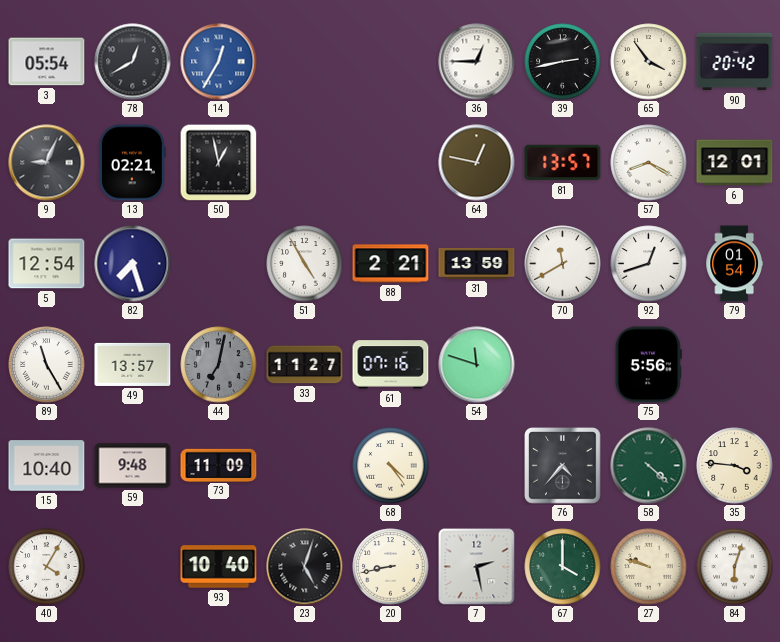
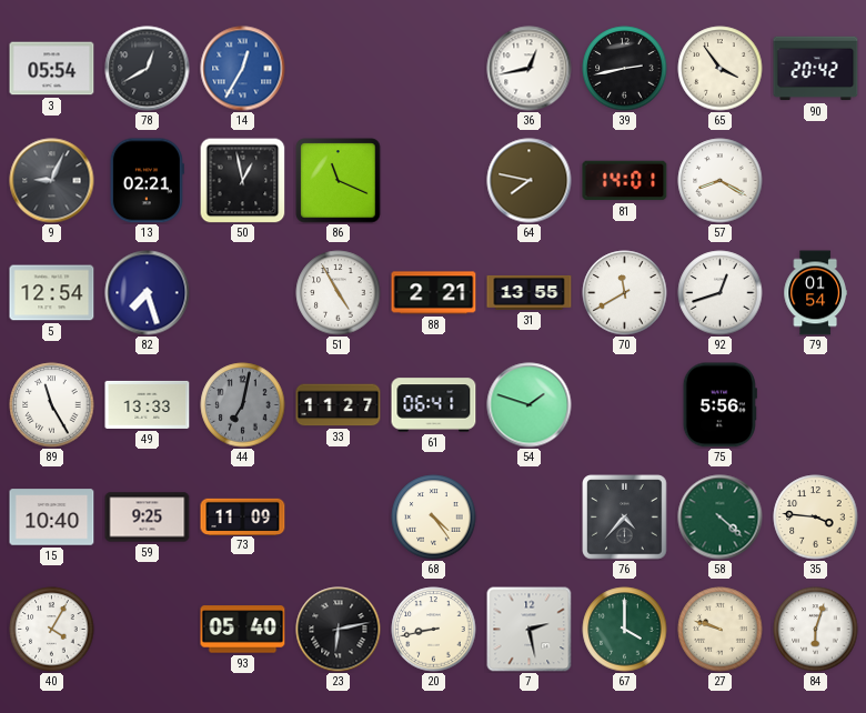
36: 12:45 -> 12:43
86: none -> 11:19
64: 12:47 -> 7:47
81: 13:57 -> 14:01
6: 12:01 -> none
31: 13:59 -> 13:55
49: 13:57 -> 13:33
61: 07:16 -> 06:41
54: 11:48 -> 1:48
59: 9:48 -> 9:25
93: 10:40 -> 05:40
23: 5:03 -> 6:13
